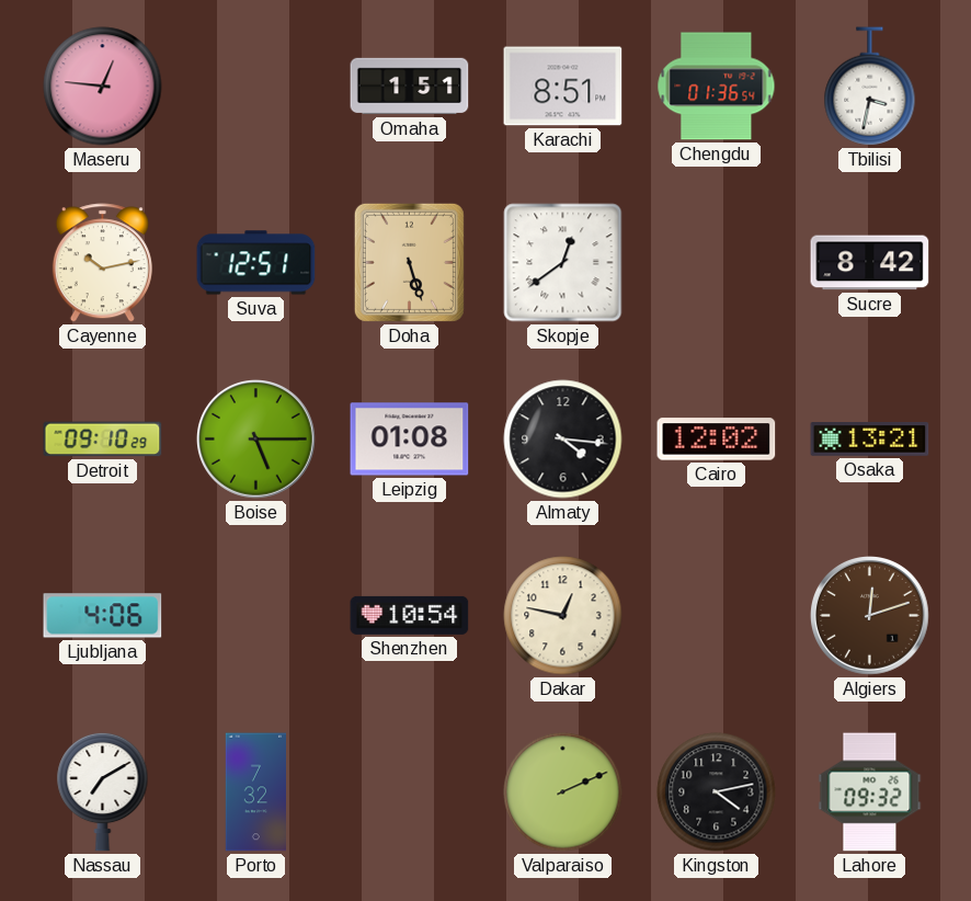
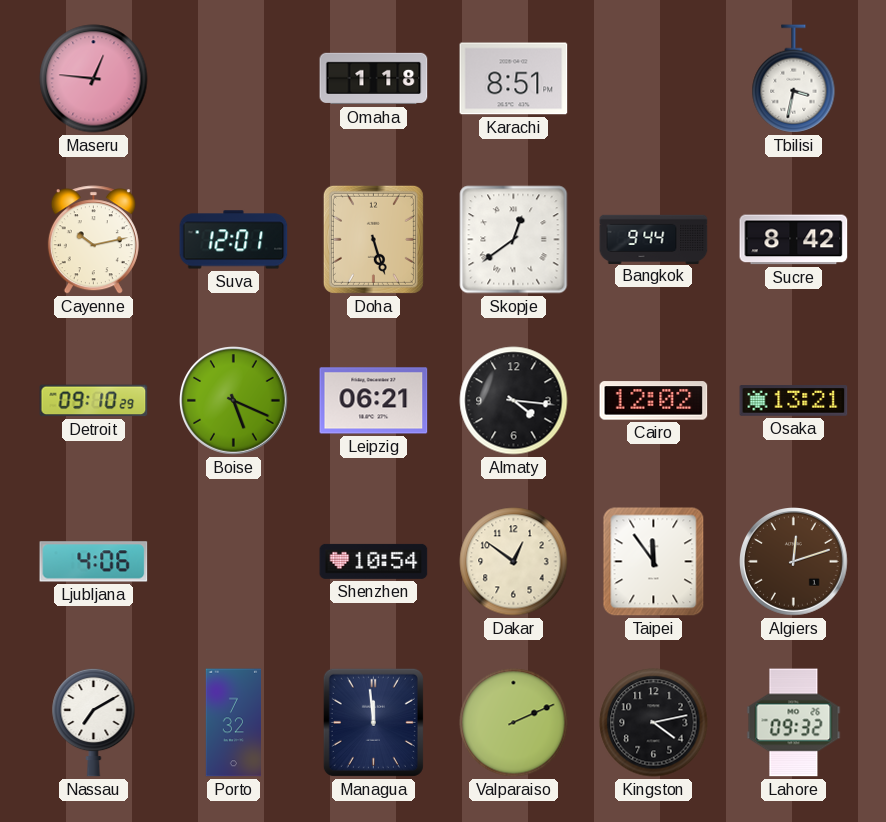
Omaha: 1:51 -> 1:18
Chengdu: 01:36 -> none
Suva: 12:51 -> 12:01
Bangkok: none -> 9:44
Boise: 5:15 -> 5:19
Leipzig: 01:08 -> 06:21
Dakar: 12:47 -> 12:51
Taipei: none -> 11:54
Managua: none -> 11:59
